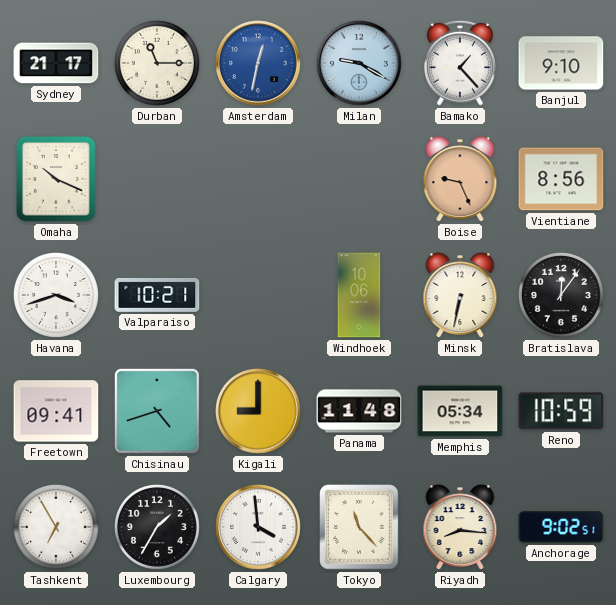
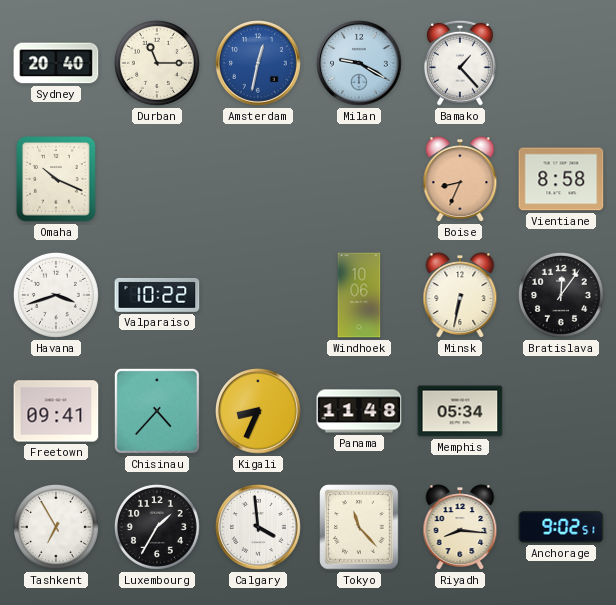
Sydney: 21:17 -> 20:40
Banjul: 9:10 -> none
Boise: 9:26 -> 8:34
Vientiane: 8:56 -> 8:58
Valparaiso: 10:21 -> 10:22
Chisinau: 4:42 -> 4:37
Kigali: 9:00 -> 8:34
Reno: 10:59 -> none
